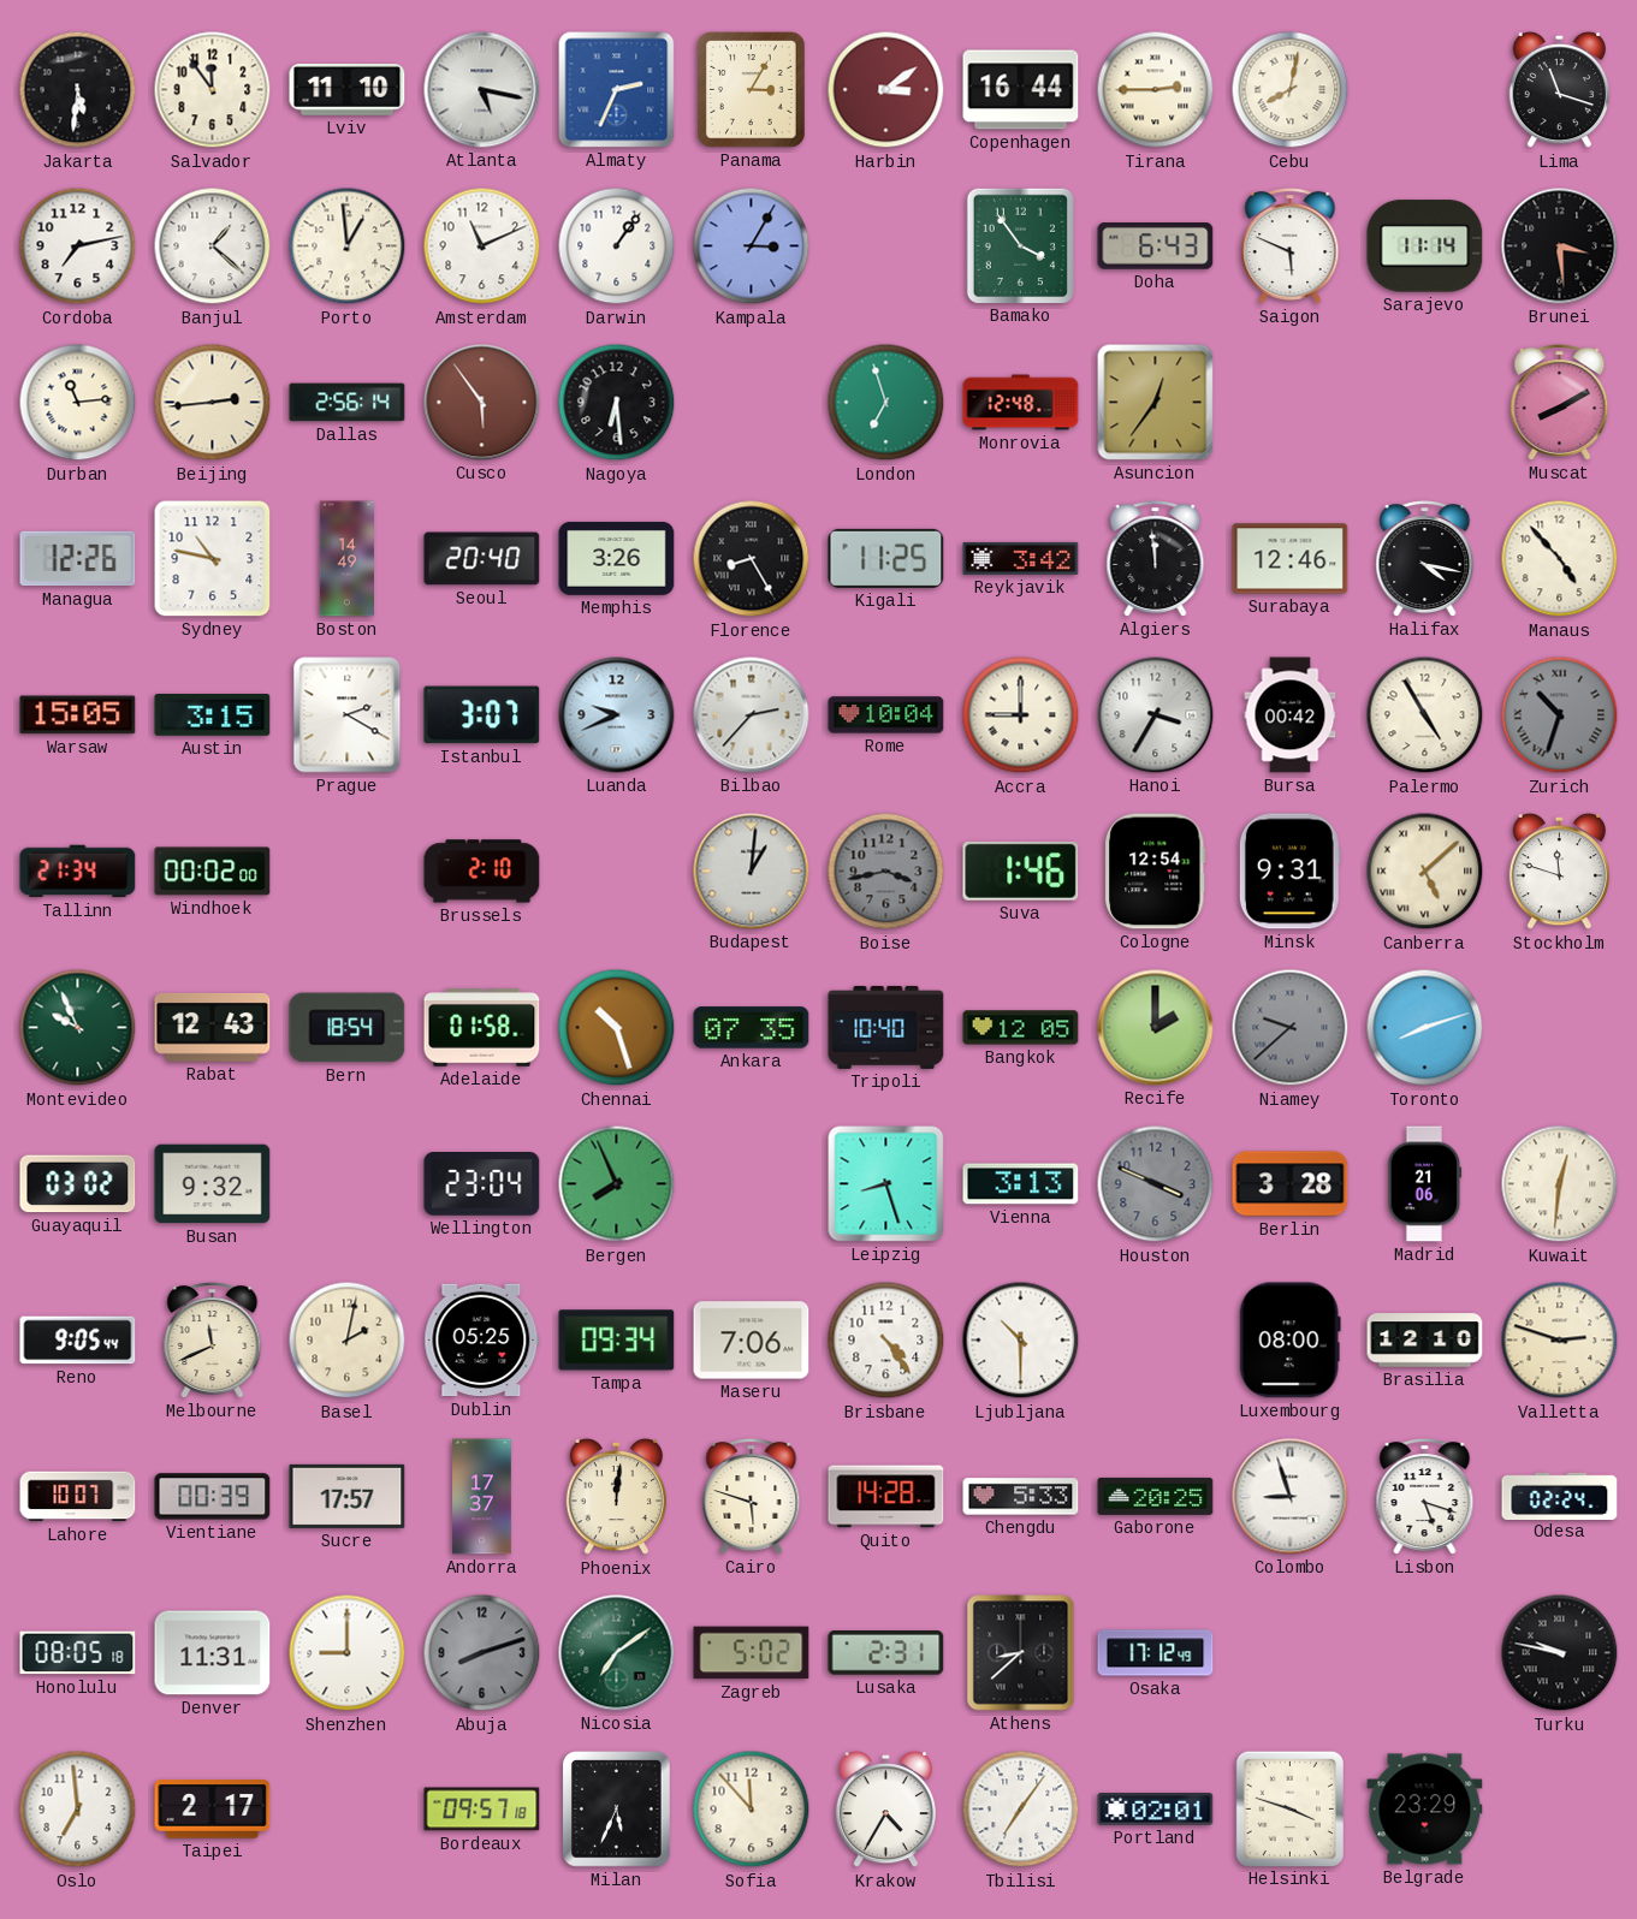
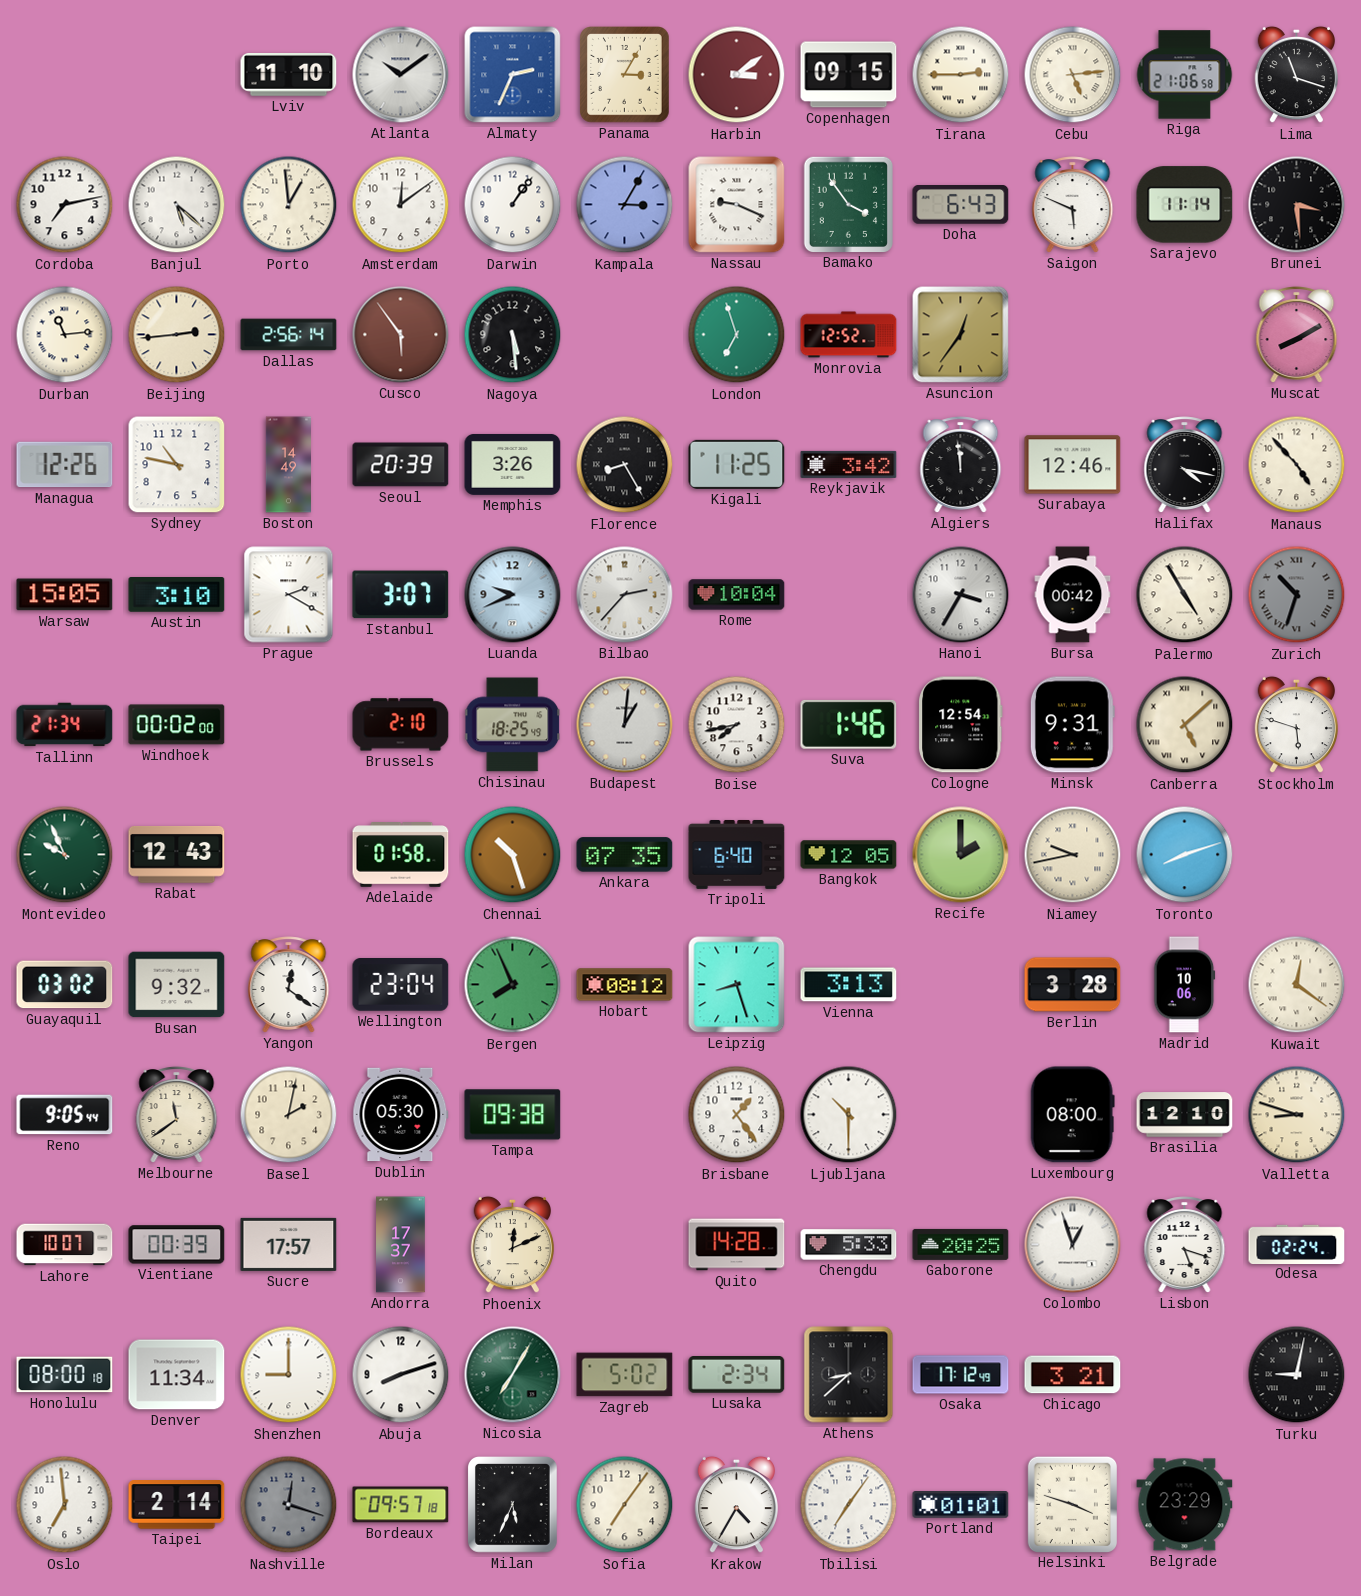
Jakarta: 5:31 -> none
Salvador: 11:54 -> none
Atlanta: 5:17 -> 10:09
Copenhagen: 16:44 -> 09:15
Cebu: 8:02 -> 5:14
Riga: none -> 21:06
Banjul: 1:22 -> 5:22
Amsterdam: 11:11 -> 12:09
Nassau: none -> 9:19
Nagoya: 6:29 -> 5:29
Monrovia: 12:48 -> 12:52
Seoul: 20:40 -> 20:39
Austin: 3:15 -> 3:10
Accra: 9:00 -> none
Chisinau: none -> 18:25
Boise: 3:43 -> 7:43
Boise dial: grey -> white
Stockholm: 11:48 -> 5:48
Bern: 18:54 -> none
Tripoli: 10:40 -> 6:40
Niamey: 9:38 -> 9:43
Niamey dial: grey -> cream
Yangon: none -> 12:21
Hobart: none -> 08:12
Houston: 3:49 -> none
Madrid: 21:06 -> 10:06
Kuwait: 12:31 -> 12:21
Melbourne: 11:41 -> 11:39
Dublin: 05:25 -> 05:30
Tampa: 09:34 -> 09:38
Maseru: 7:06 -> none
Brisbane: 4:24 -> 1:24
Valletta: 2:48 -> 8:48
Phoenix: 12:01 -> 12:11
Cairo: 5:48 -> none
Colombo: 8:57 -> 12:57
Honolulu: 08:05 -> 08:00
Denver: 11:31 -> 11:34
Abuja dial: grey -> white
Nicosia: 7:09 -> 7:05
Lusaka: 2:31 -> 2:34
Chicago: none -> 3:21
Turku: 9:47 -> 9:02
Taipei: 2:17 -> 2:14
Nashville: none -> 12:18
Sofia: 11:53 -> 7:06
Portland: 02:01 -> 01:01
